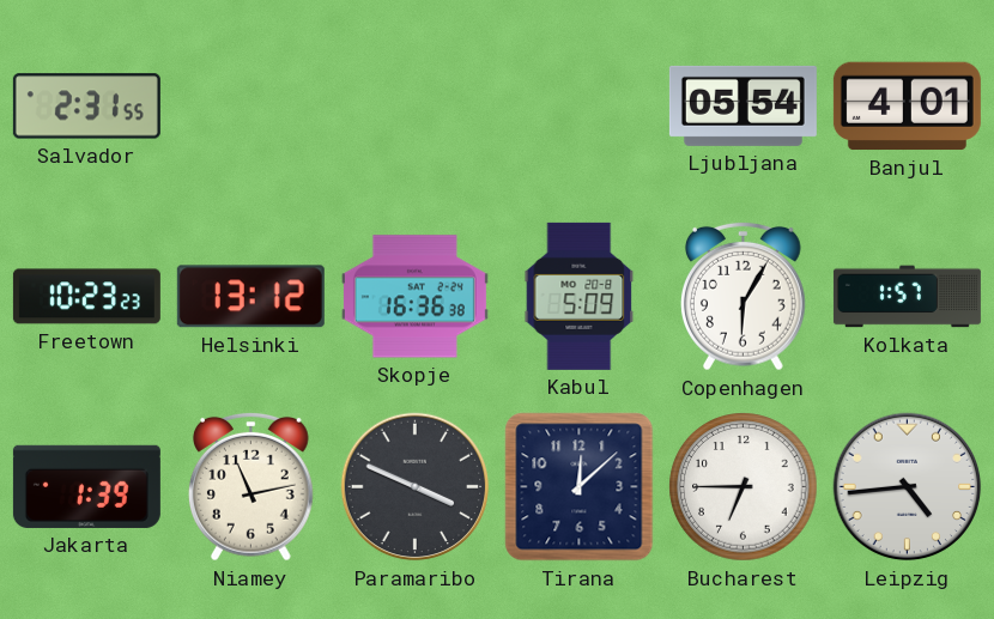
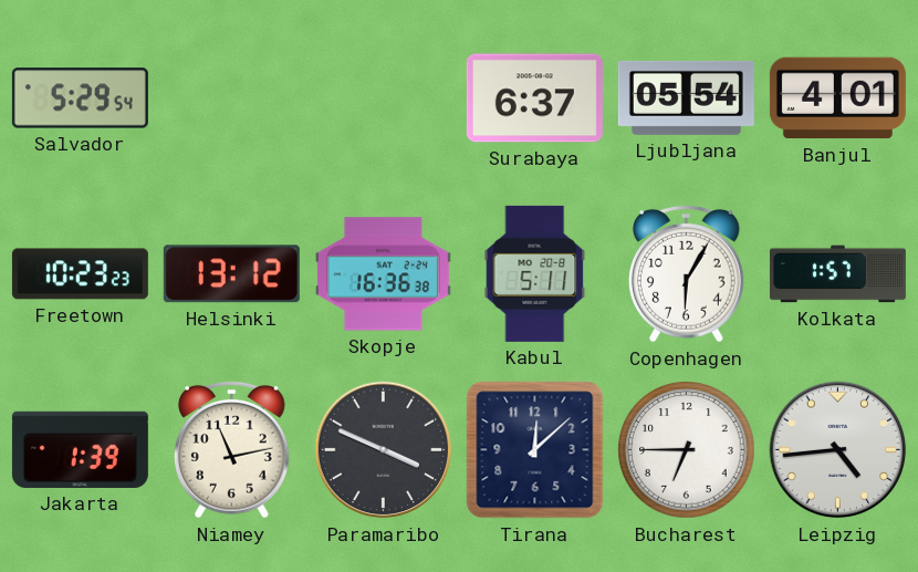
Salvador: 2:31 -> 5:29
Surabaya: none -> 6:37
Kabul: 5:09 -> 5:11
